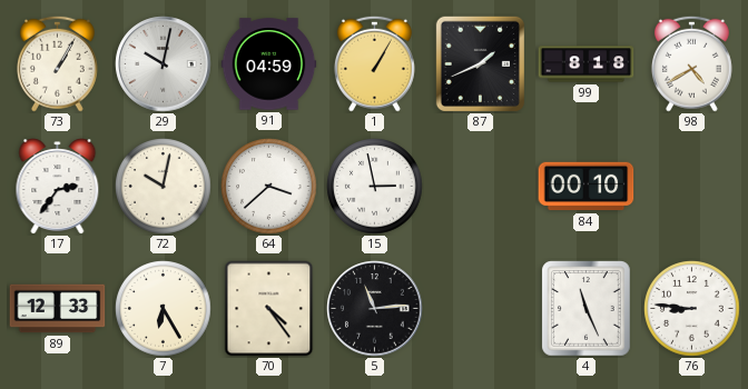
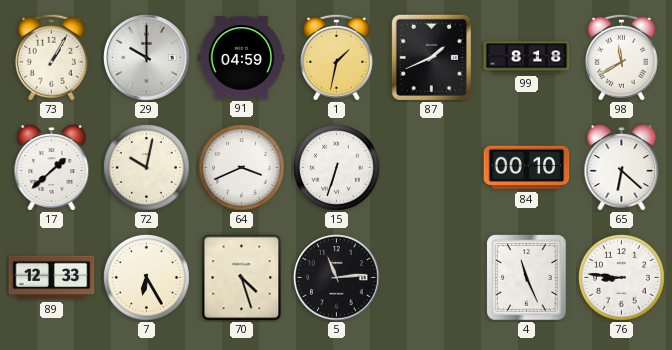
29: 10:02 -> 10:00
1: 1:05 -> 1:32
98: 4:40 -> 11:40
17: 2:36 -> 1:38
64: 3:38 -> 3:41
15: 2:58 -> 6:33
65: none -> 6:22
70: 4:24 -> 4:27
